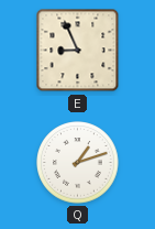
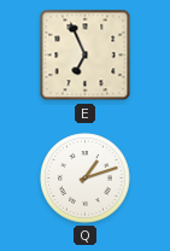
E: 8:56 -> 6:56
